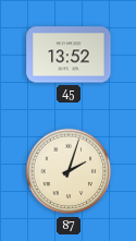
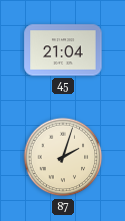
45: 13:52 -> 21:04
